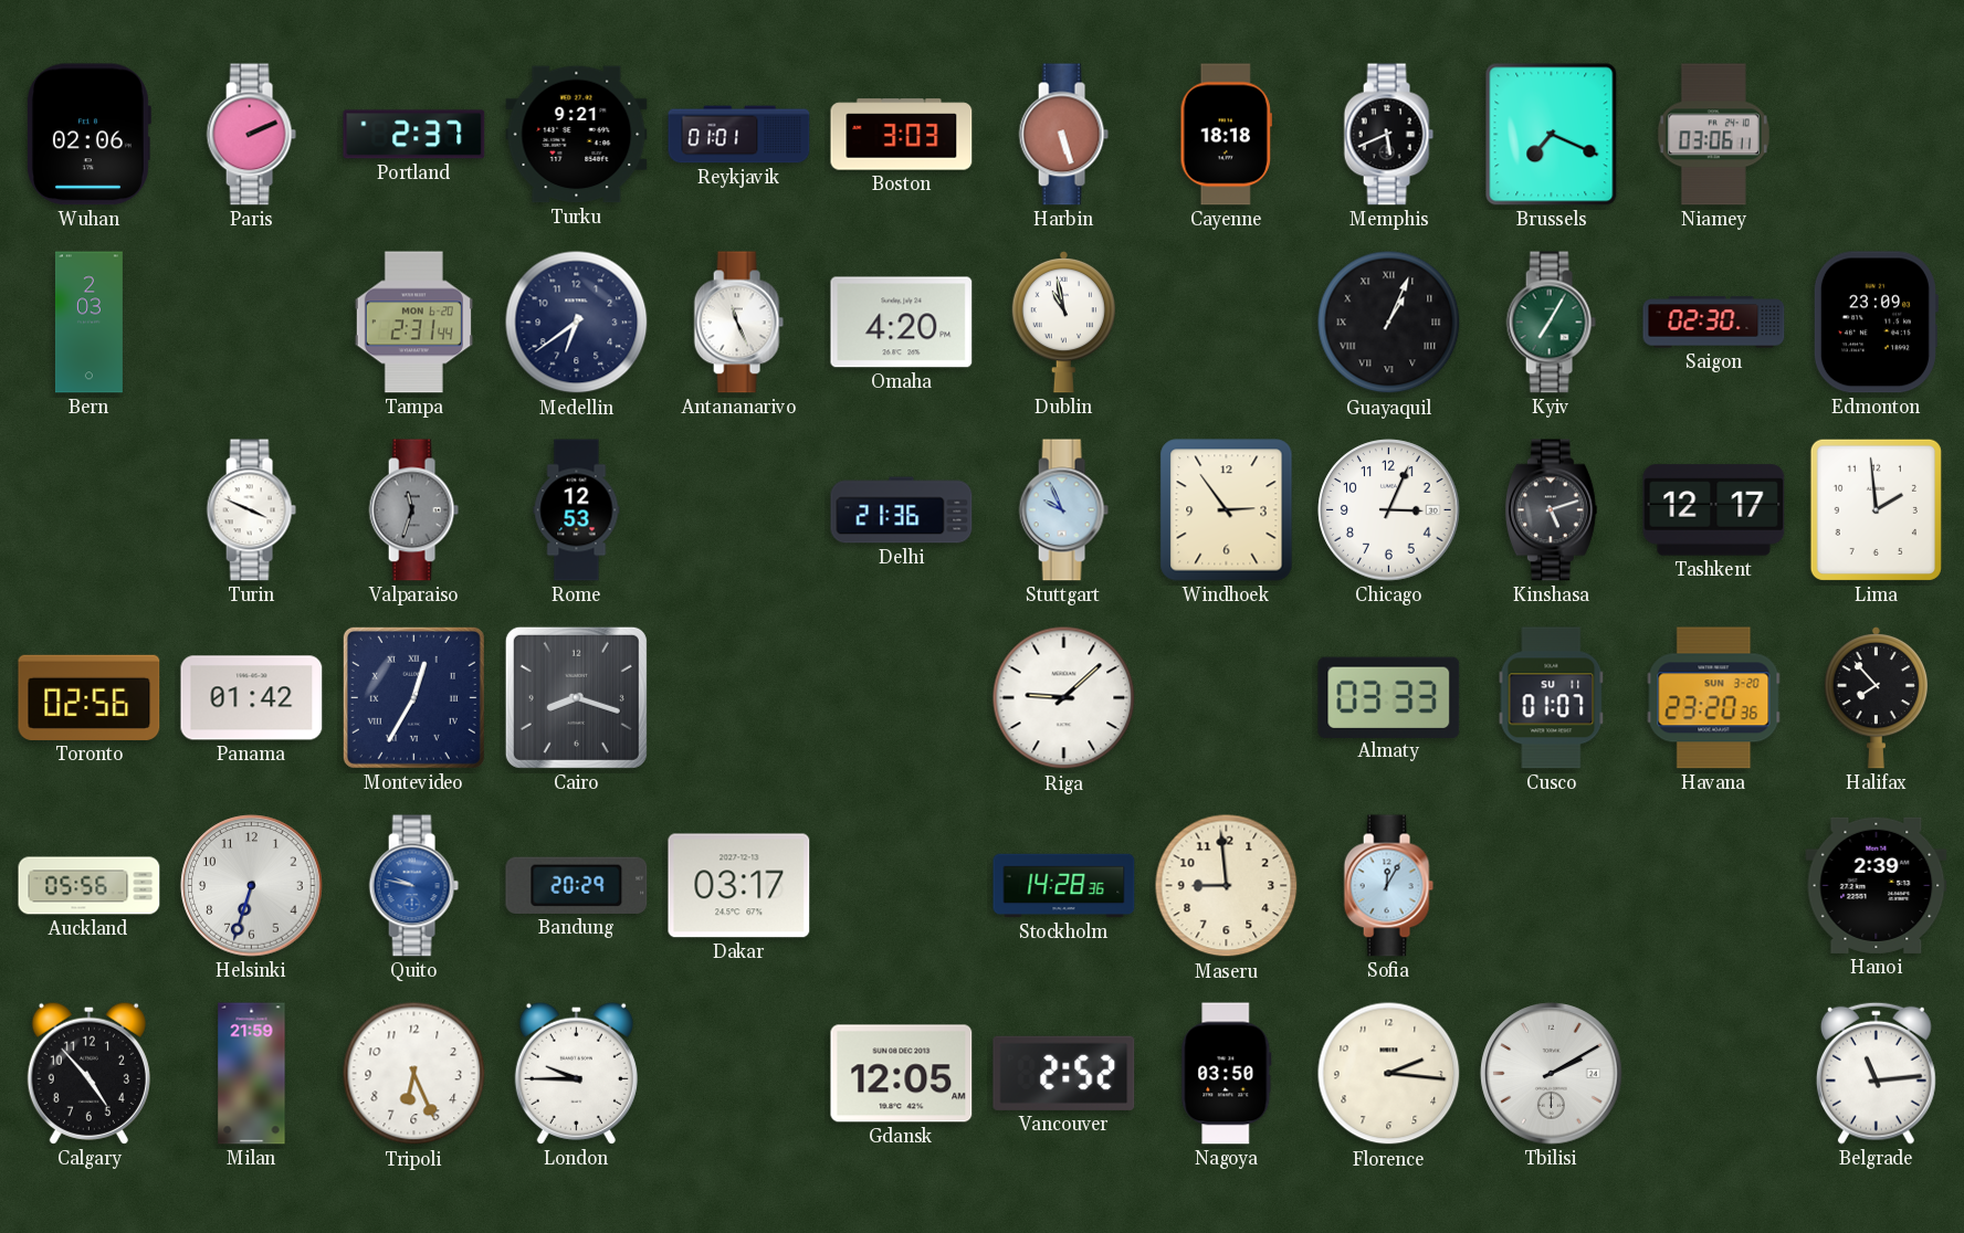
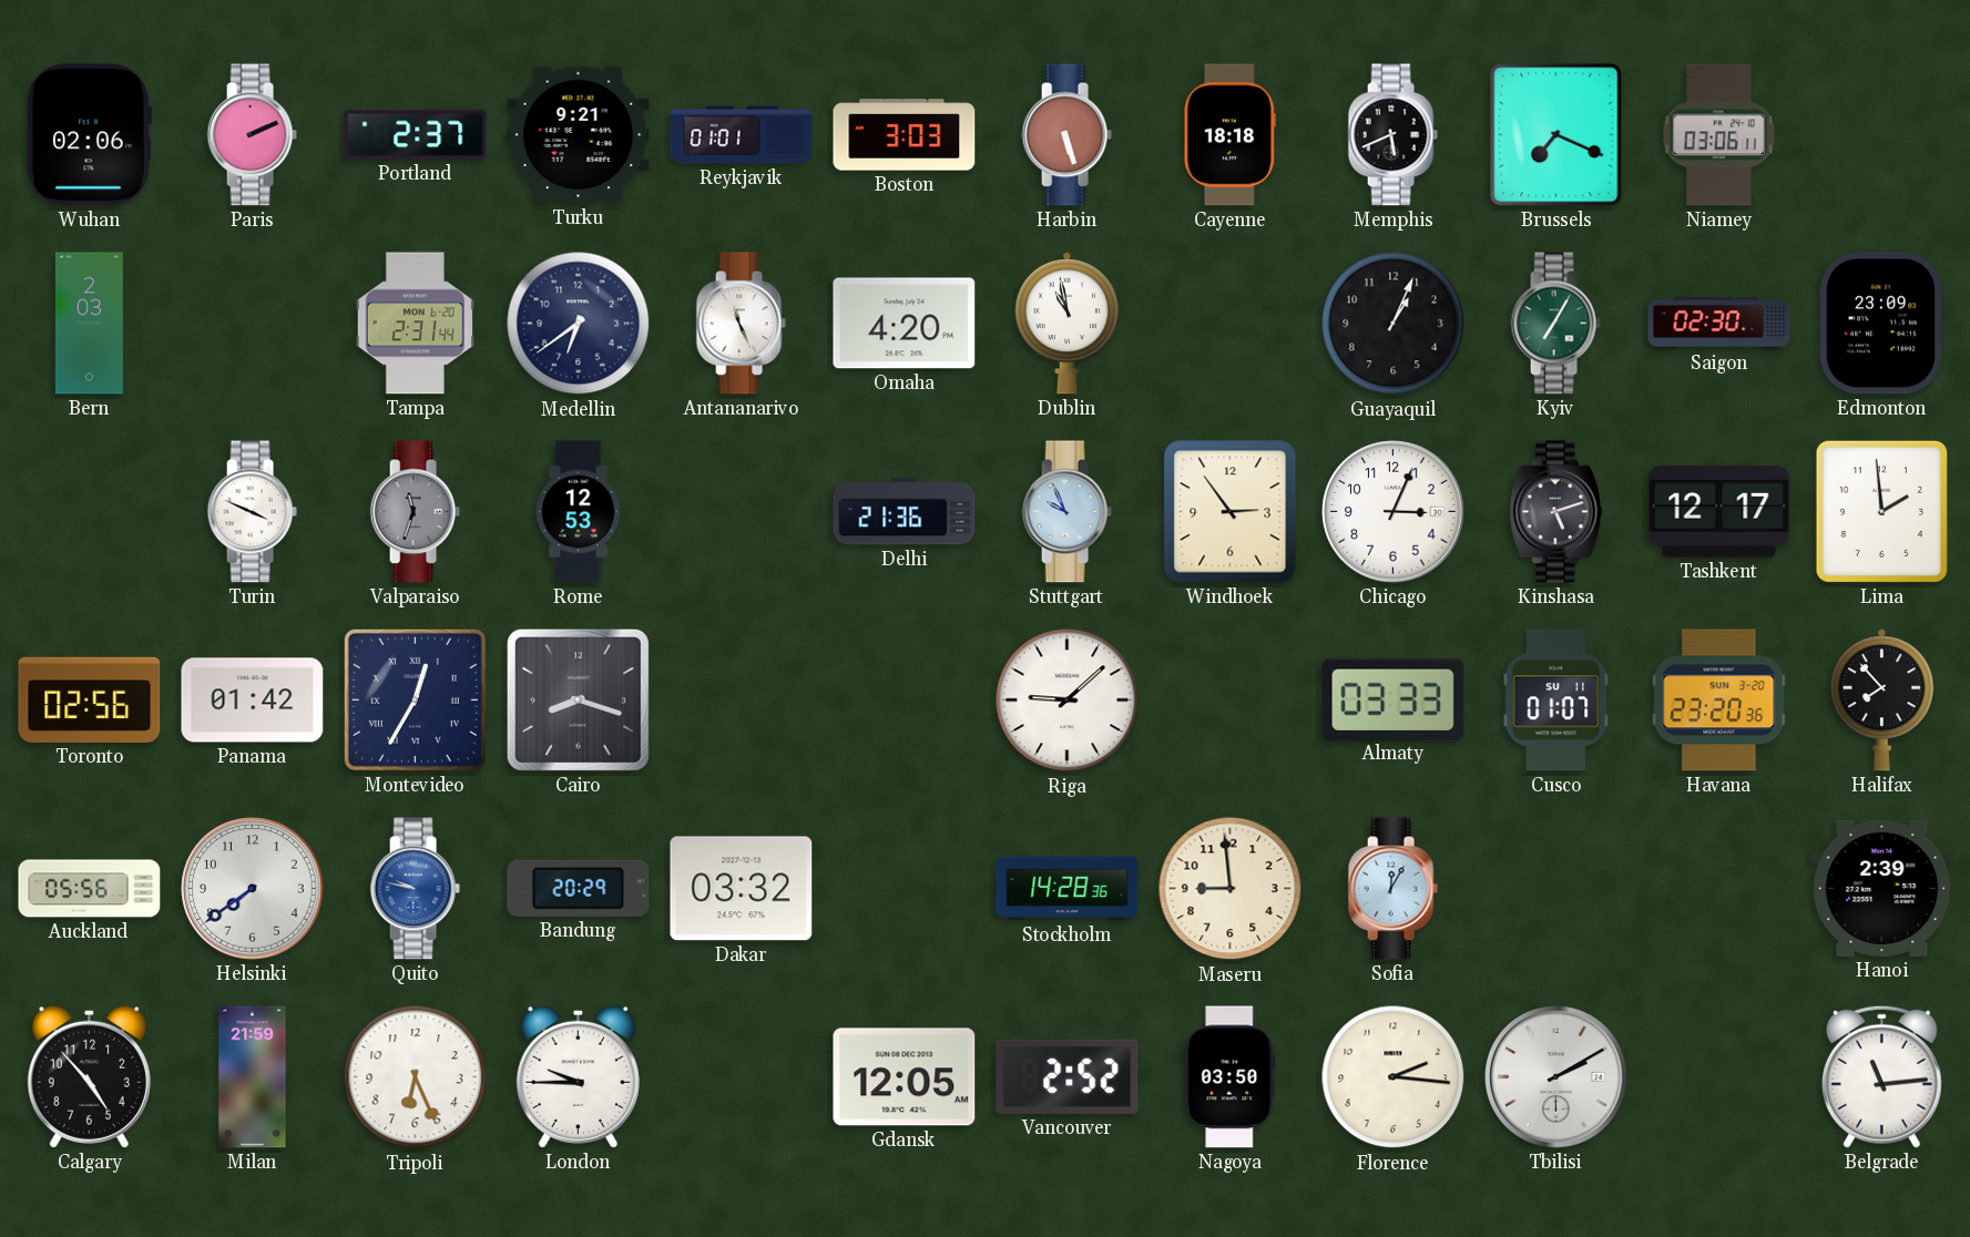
Guayaquil numerals: Roman -> Arabic
Helsinki: 6:33 -> 7:39
Dakar: 03:17 -> 03:32
